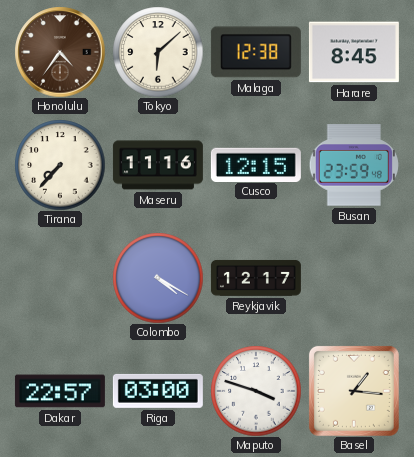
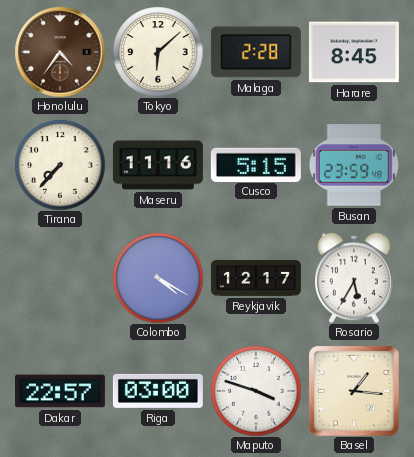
Malaga: 12:38 -> 2:28
Cusco: 12:15 -> 5:15
Rosario: none -> 5:35
